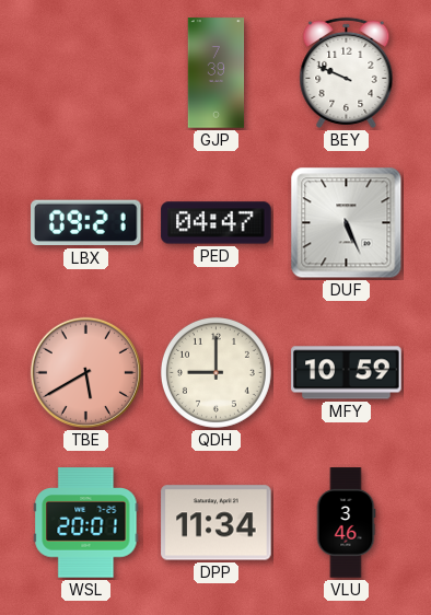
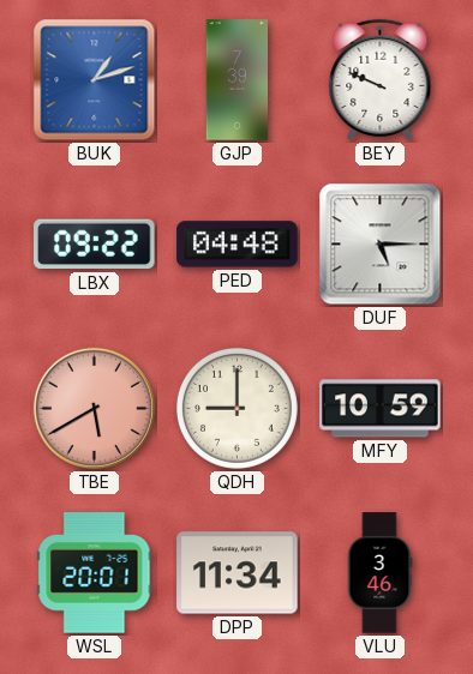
BUK: none -> 1:12
LBX: 09:21 -> 09:22
PED: 04:47 -> 04:48
DUF: 5:26 -> 5:15
